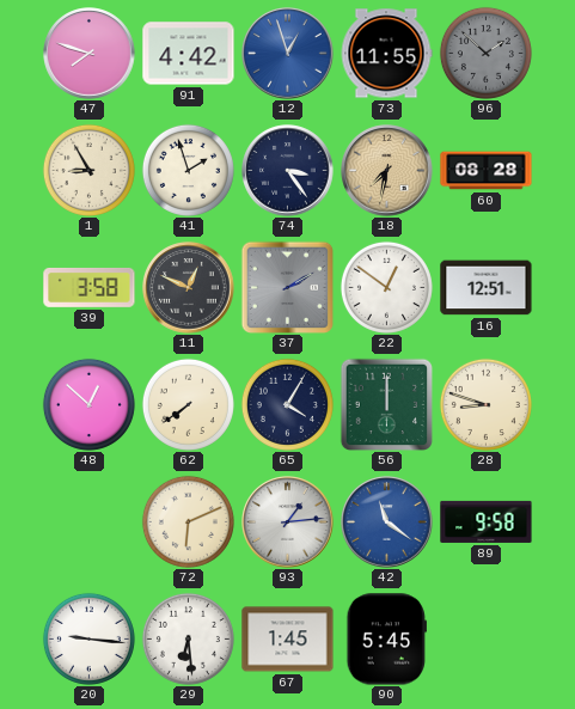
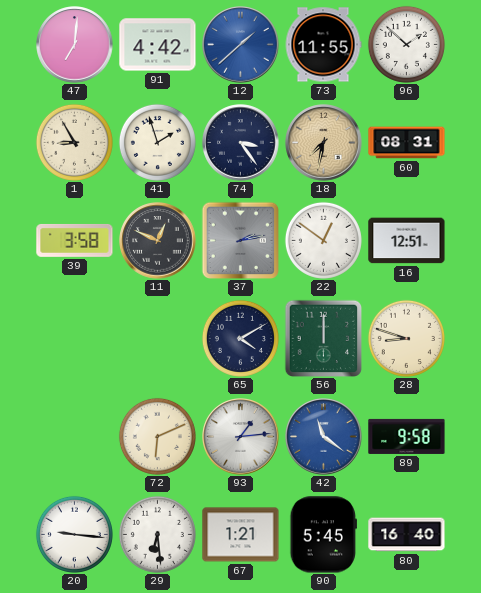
47: 7:48 -> 7:01
12: 12:57 -> 1:38
96 dial: grey -> white
60: 08:28 -> 08:31
37: 2:10 -> 2:13
48: 12:52 -> none
62: 7:39 -> none
65: 4:05 -> 4:10
67: 1:45 -> 1:21
80: none -> 16:40
